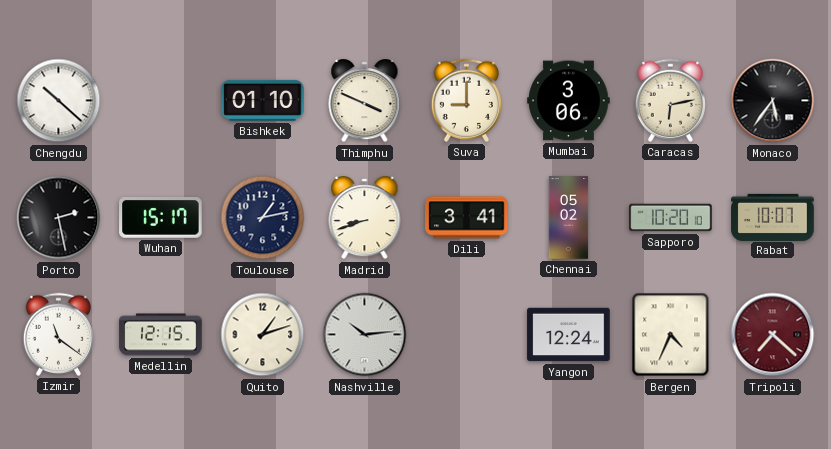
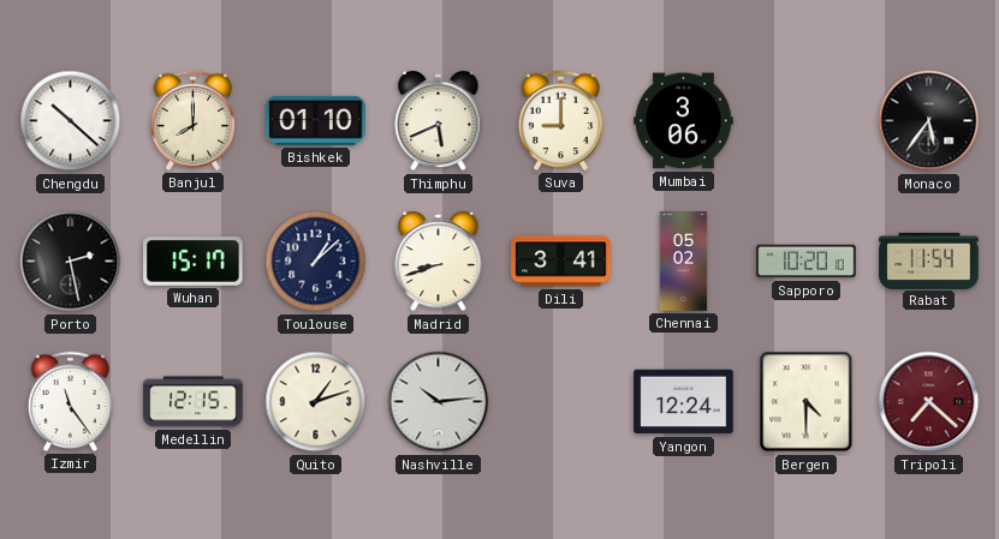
Banjul: none -> 8:00
Thimphu: 3:49 -> 5:41
Caracas: 6:13 -> none
Toulouse: 1:13 -> 1:08
Rabat: 10:07 -> 11:54
Izmir: 11:21 -> 11:24
Bergen: 4:34 -> 4:30
